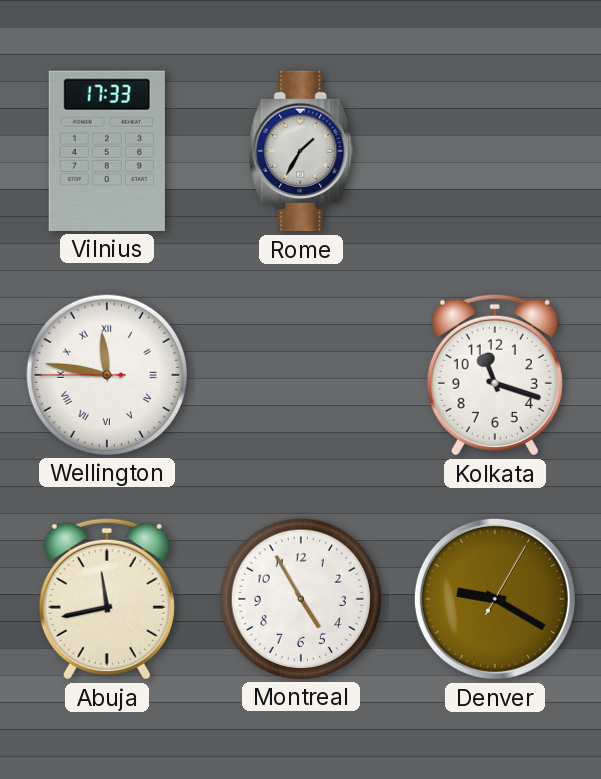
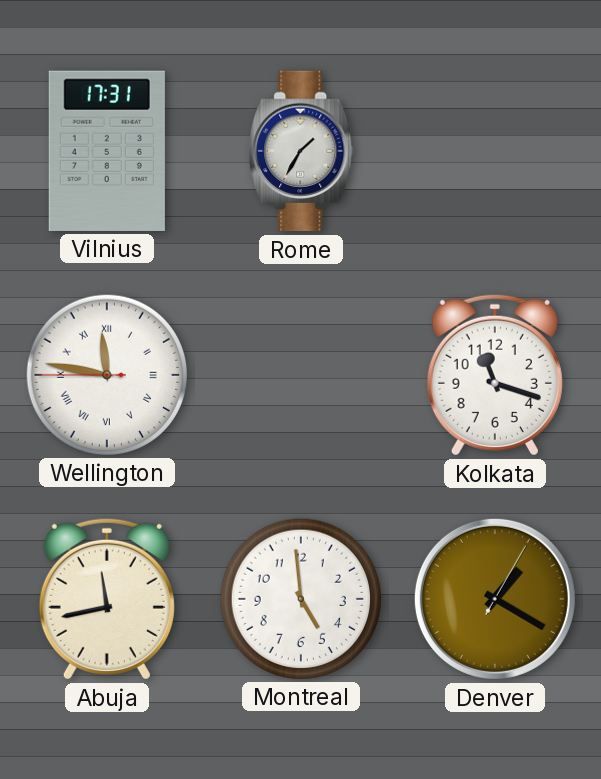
Vilnius: 17:33 -> 17:31
Montreal: 4:55 -> 4:59
Denver: 9:20 -> 1:20
